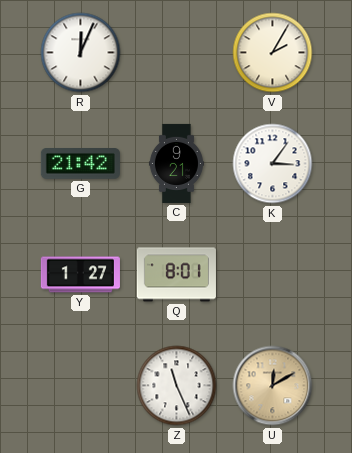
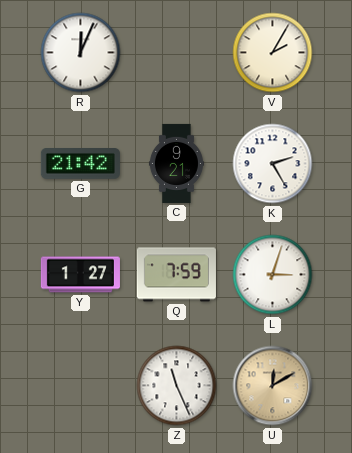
K: 3:06 -> 2:25
Q: 8:01 -> 7:59
L: none -> 3:03
